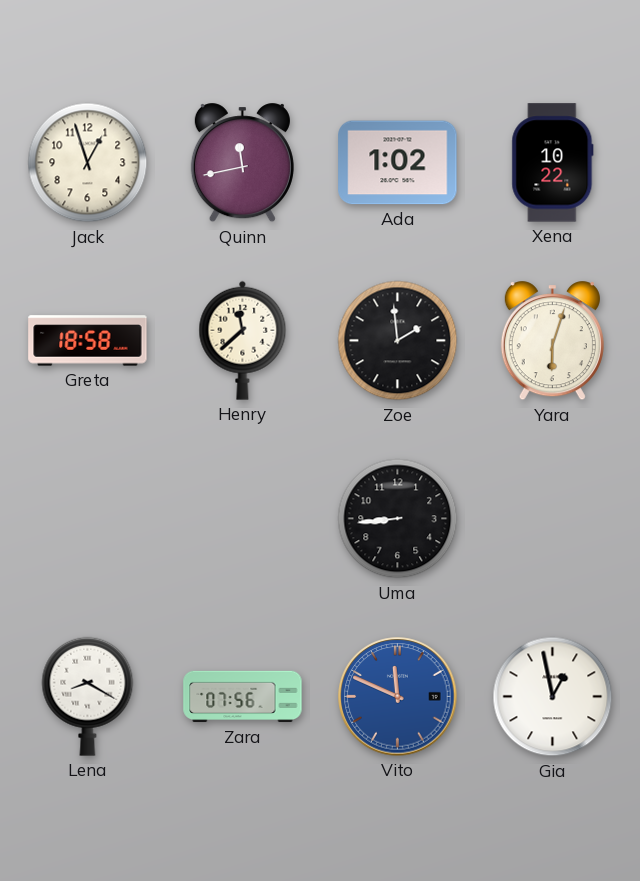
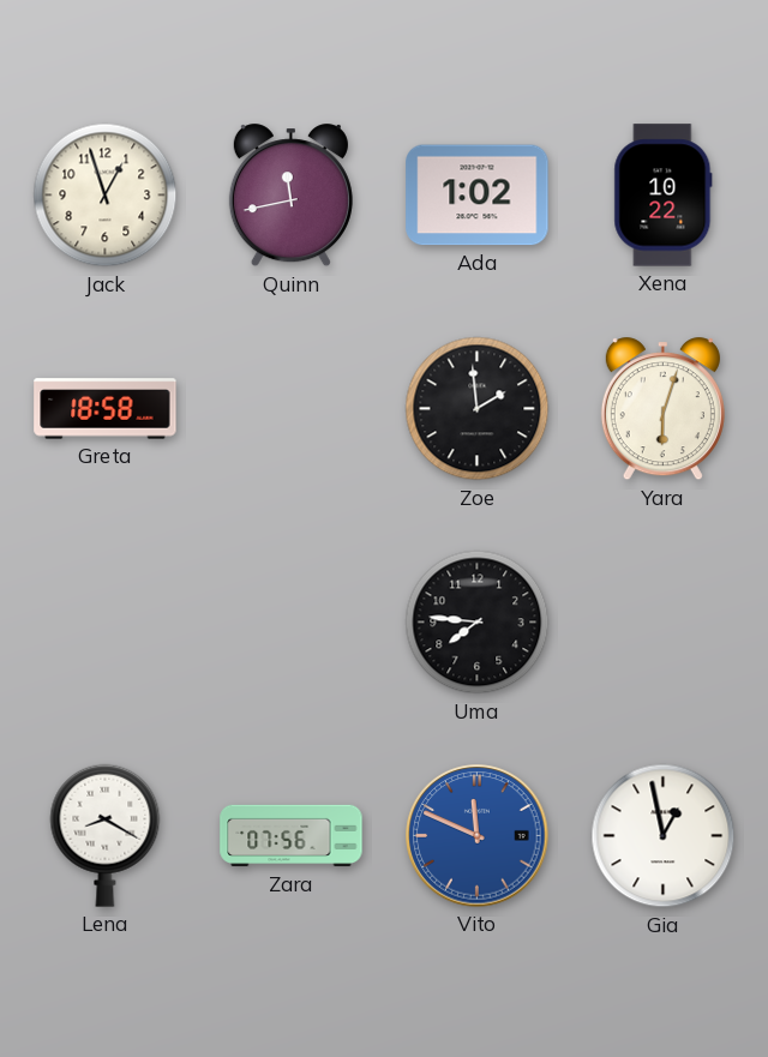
Henry: 11:38 -> none
Uma: 8:44 -> 7:46
